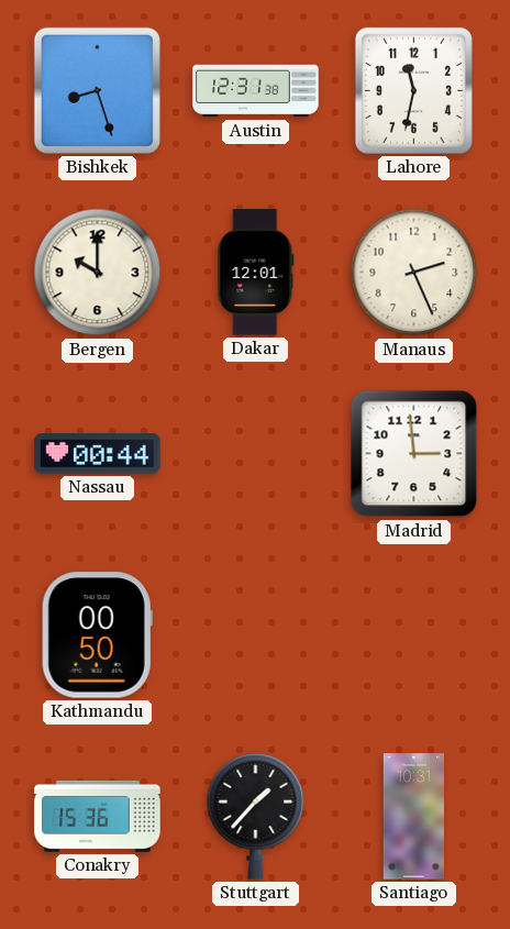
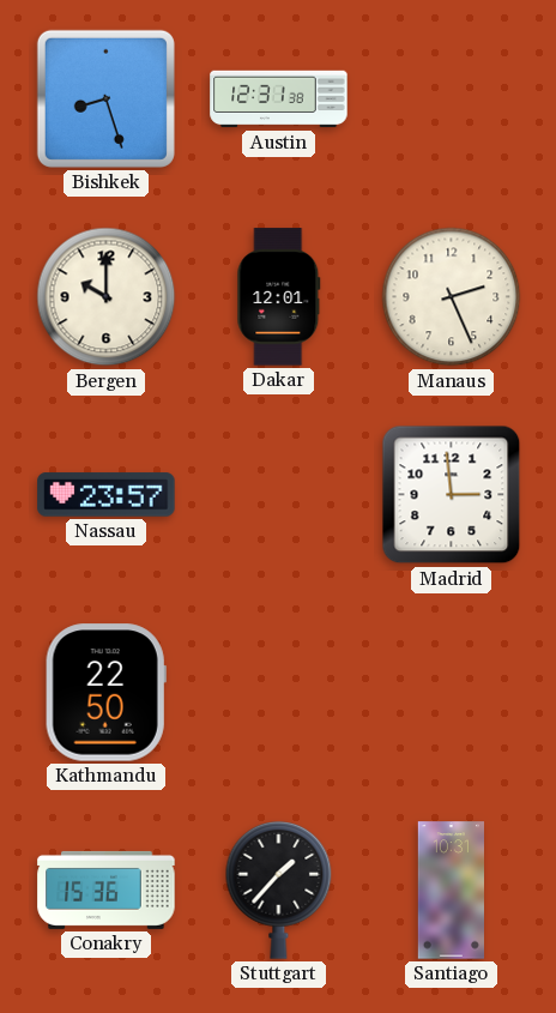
Lahore: 11:32 -> none
Nassau: 00:44 -> 23:57
Kathmandu: 00:50 -> 22:50
